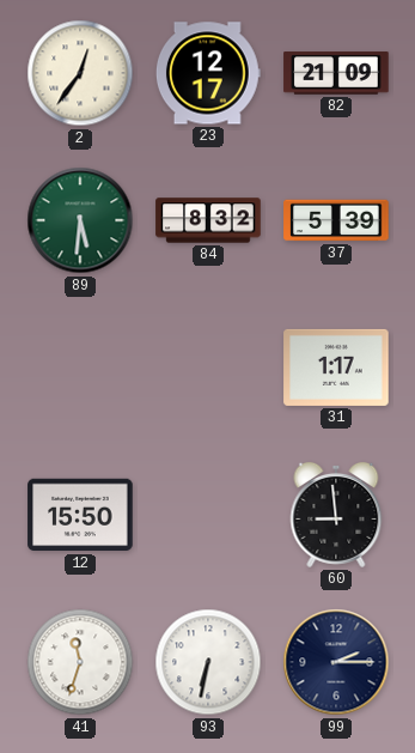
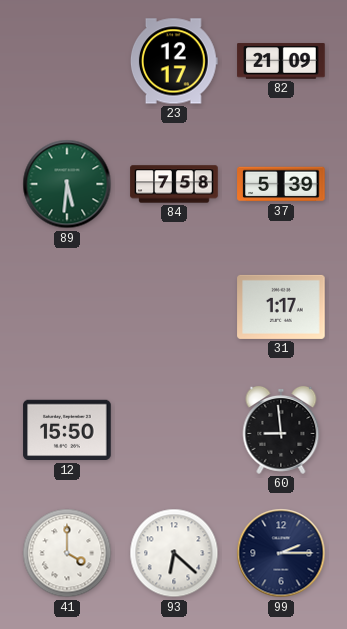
2: 12:36 -> none
84: 8:32 -> 7:58
41: 11:33 -> 4:00
93: 6:32 -> 6:22
